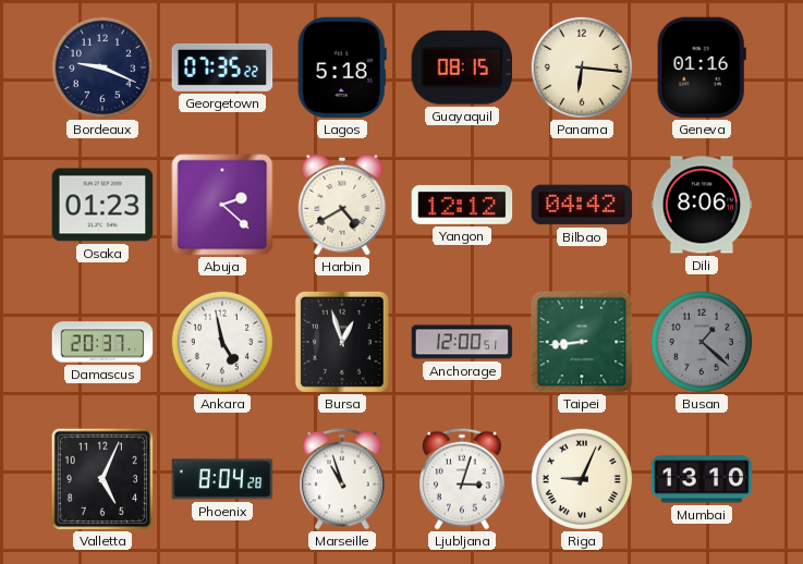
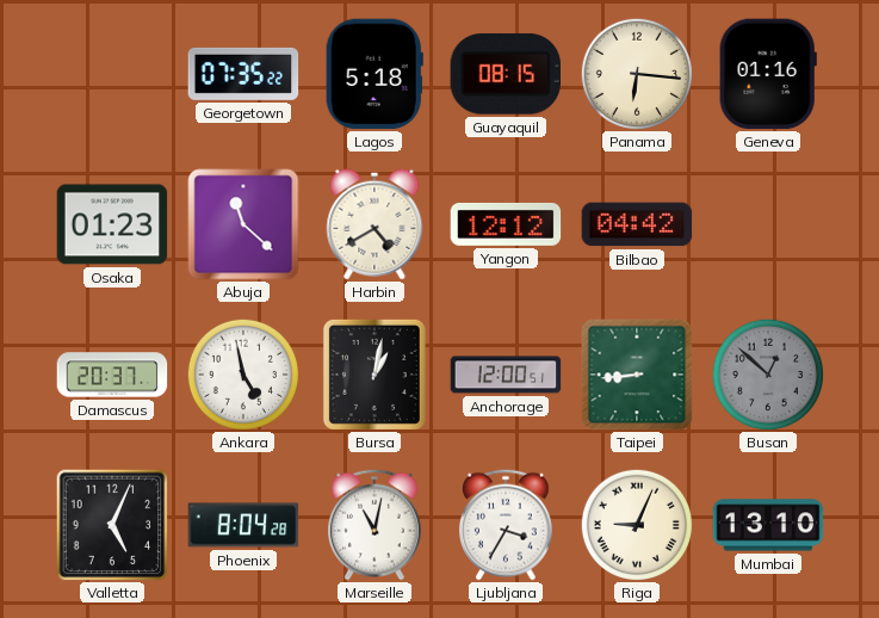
Bordeaux: 9:19 -> none
Abuja: 2:22 -> 11:22
Dili: 8:06 -> none
Bursa: 12:57 -> 1:02
Busan: 1:22 -> 12:52
Marseille: 10:57 -> 11:02
Ljubljana: 3:03 -> 3:35
